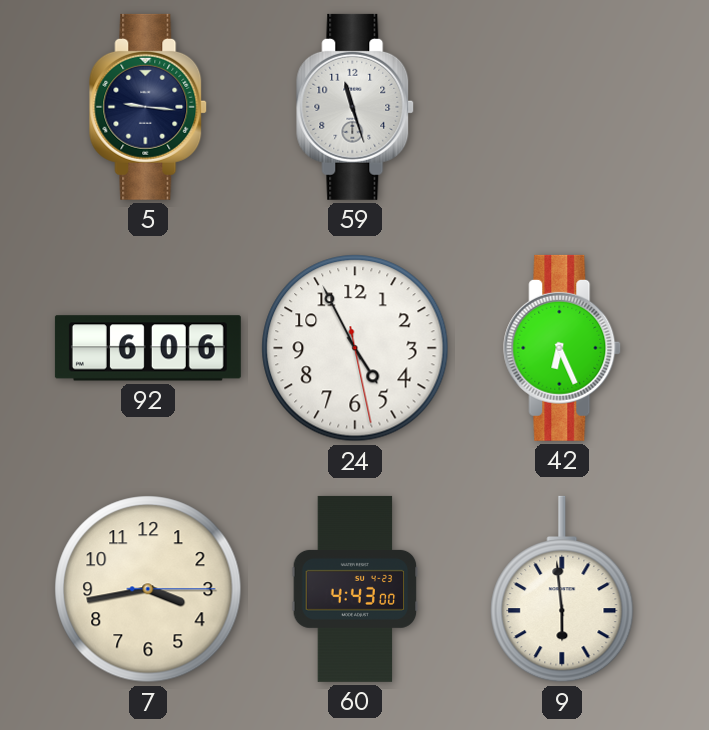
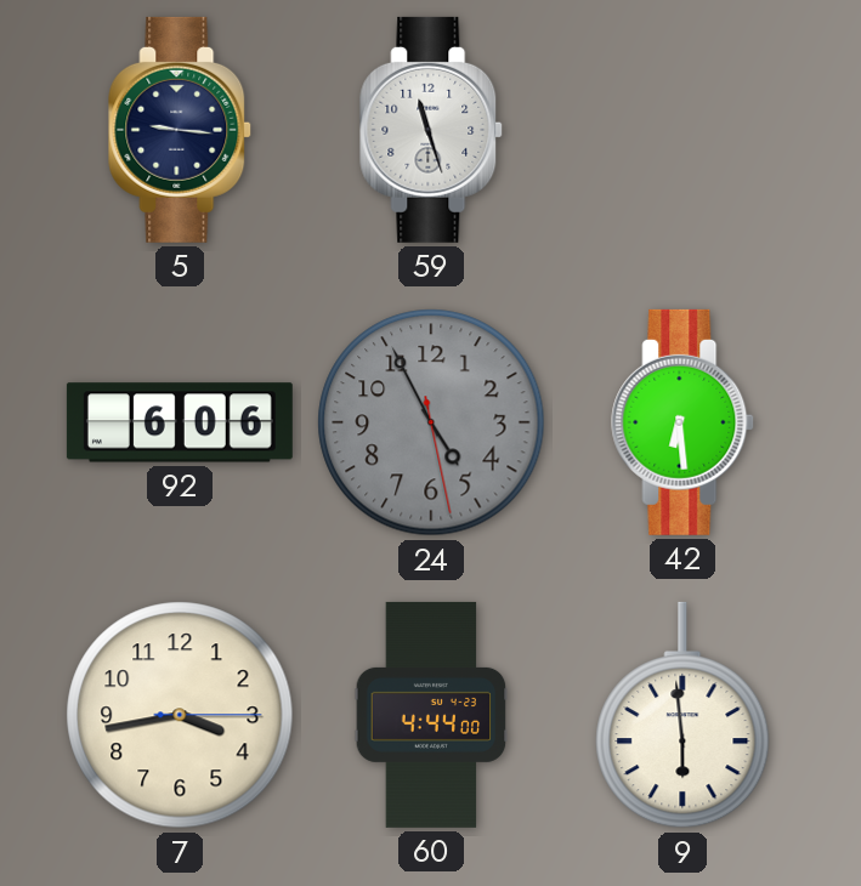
24 dial: white -> grey
42: 6:26 -> 6:29
60: 4:43 -> 4:44
